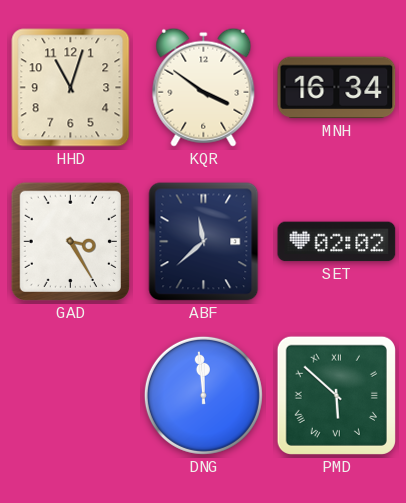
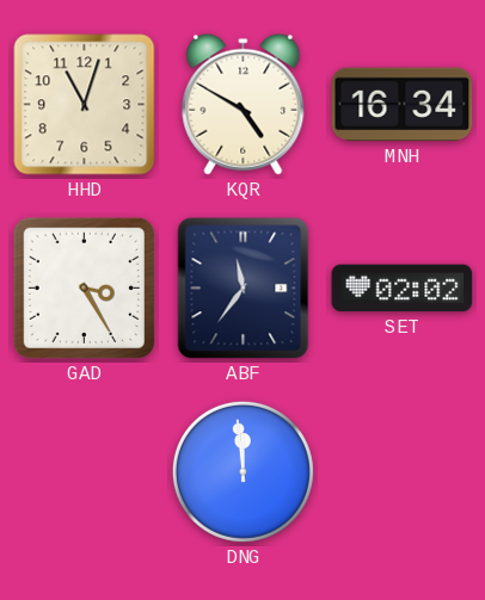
KQR: 3:51 -> 4:50
ABF: 11:38 -> 11:36
PMD: 5:52 -> none
